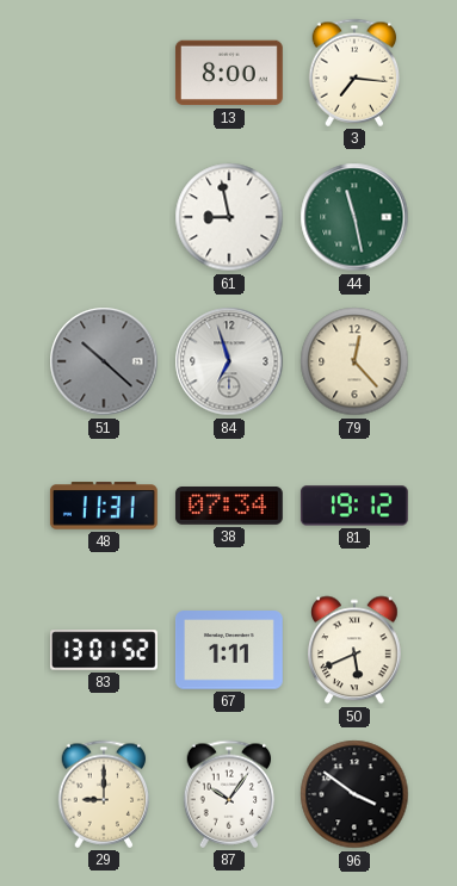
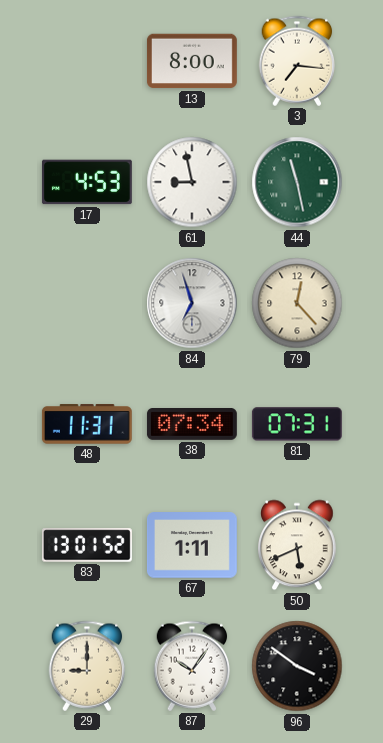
17: none -> 4:53
51: 10:22 -> none
81: 19:12 -> 07:31
